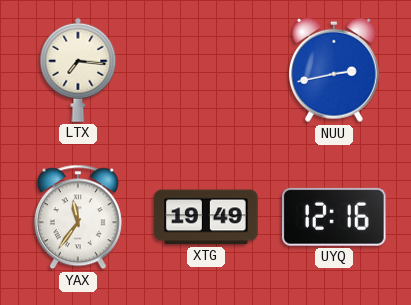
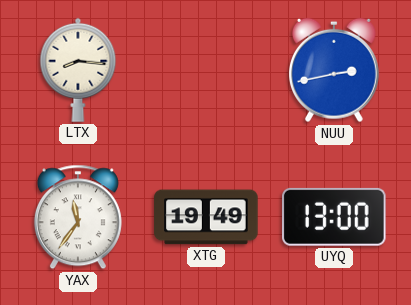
LTX: 7:16 -> 8:16
UYQ: 12:16 -> 13:00
